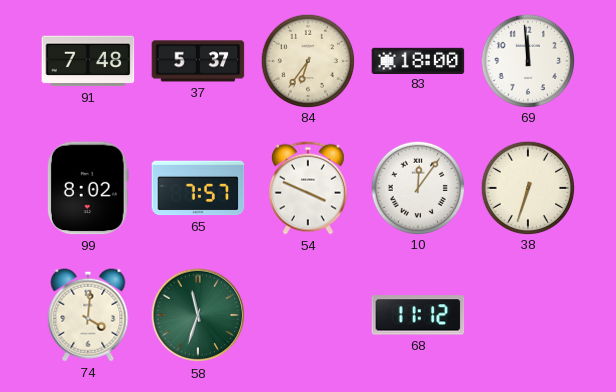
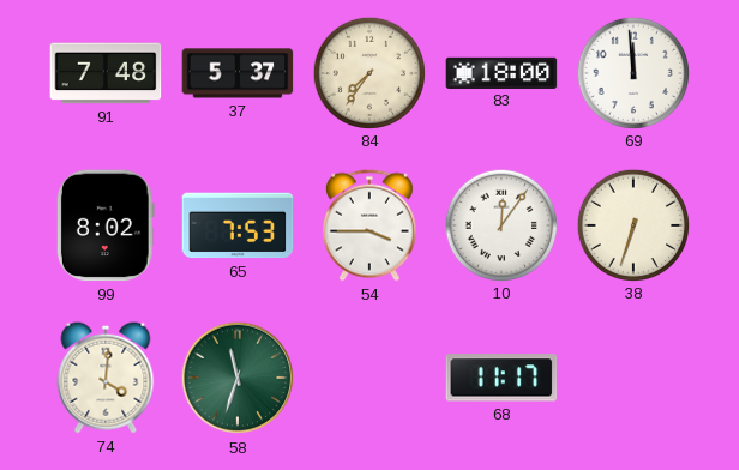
84: 6:36 -> 7:36
65: 7:57 -> 7:53
54: 3:49 -> 3:45
68: 11:12 -> 11:17
